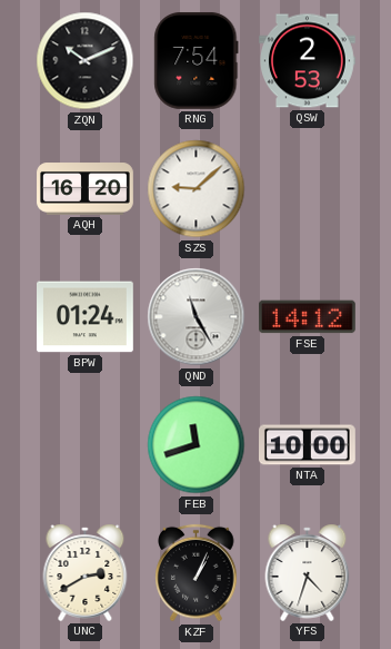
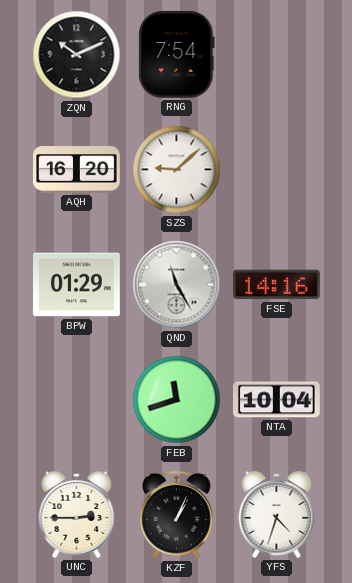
QSW: 2:53 -> none
BPW: 01:24 -> 01:29
FSE: 14:12 -> 14:16
NTA: 10:00 -> 10:04
UNC: 2:40 -> 2:45
